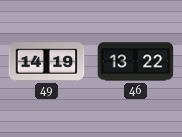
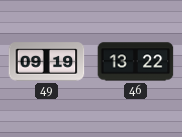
49: 14:19 -> 09:19
